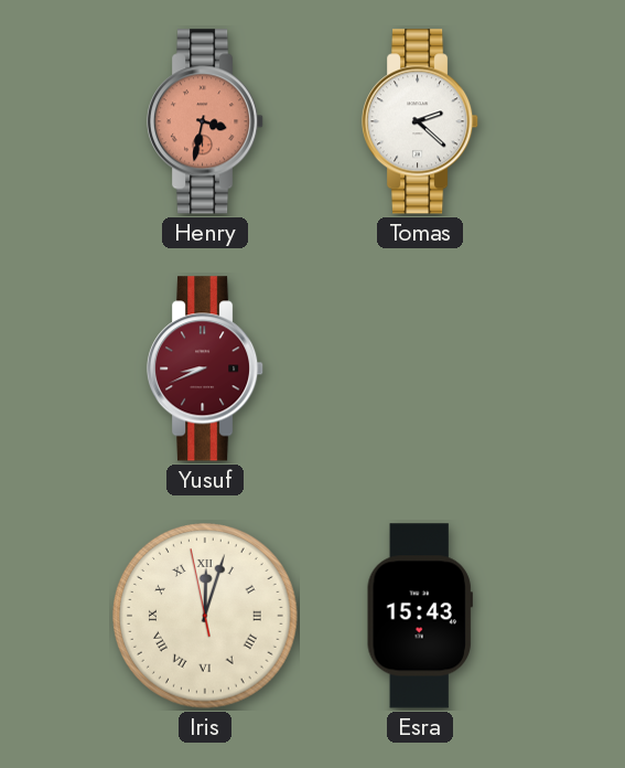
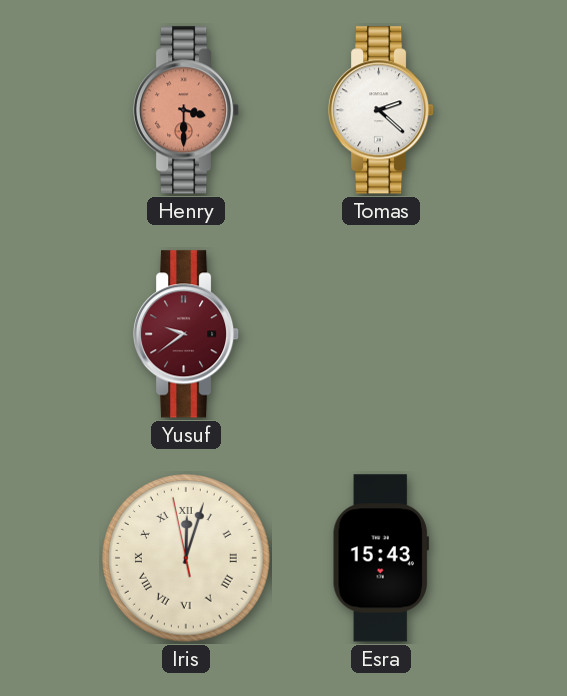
Henry: 3:32 -> 3:30
Yusuf: 8:41 -> 9:39
